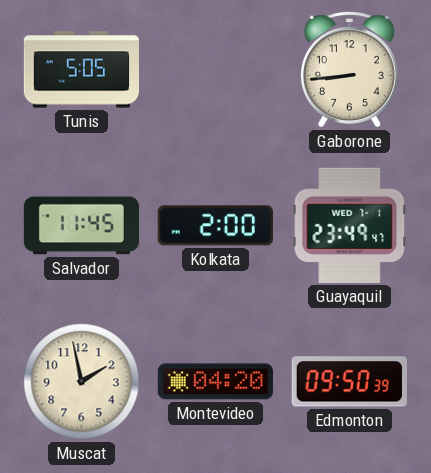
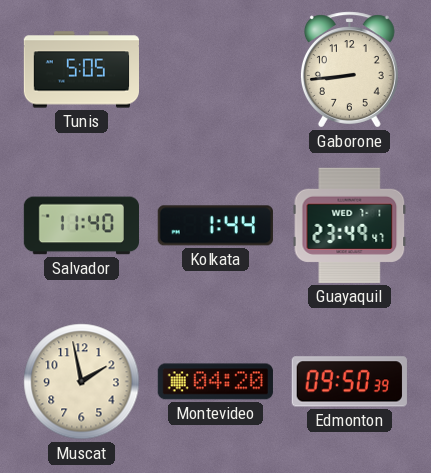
Salvador: 11:45 -> 11:40
Kolkata: 2:00 -> 1:44
